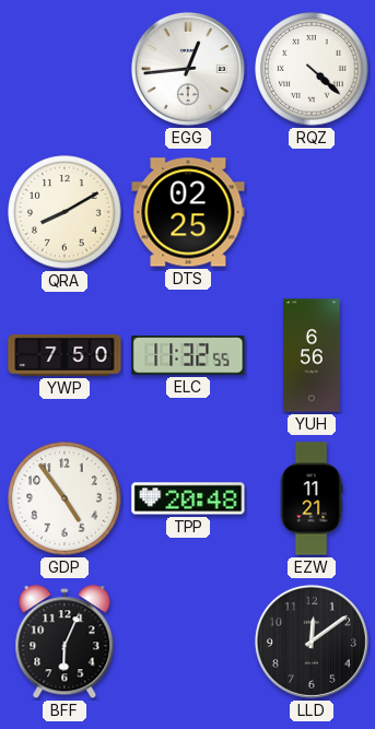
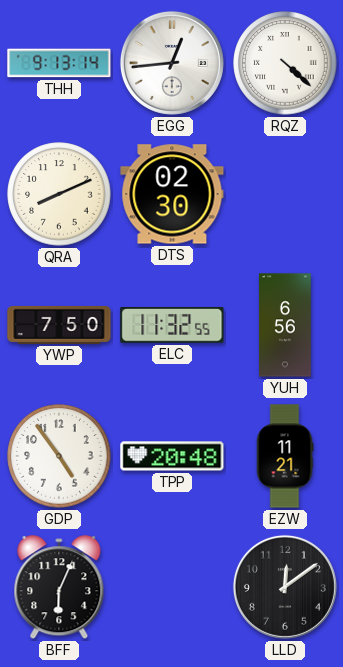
THH: none -> 9:13
QRA: 8:10 -> 8:11
DTS: 02:25 -> 02:30
